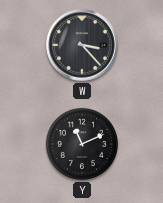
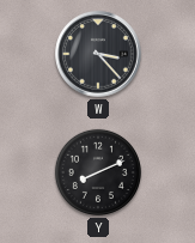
Y: 11:11 -> 8:11
